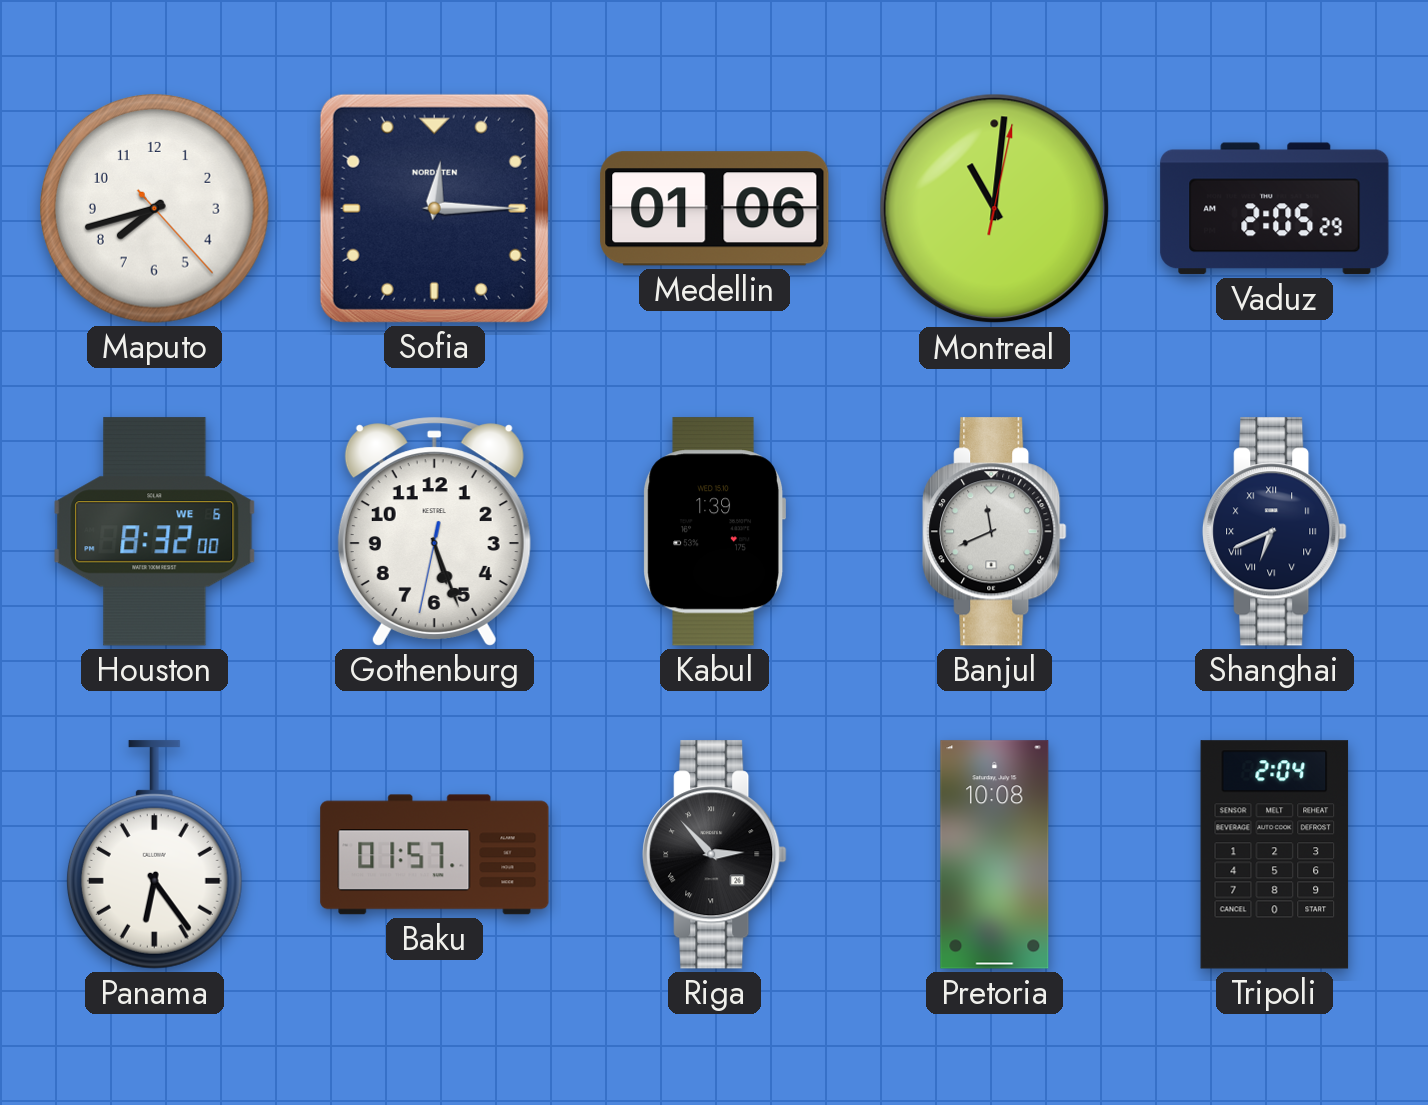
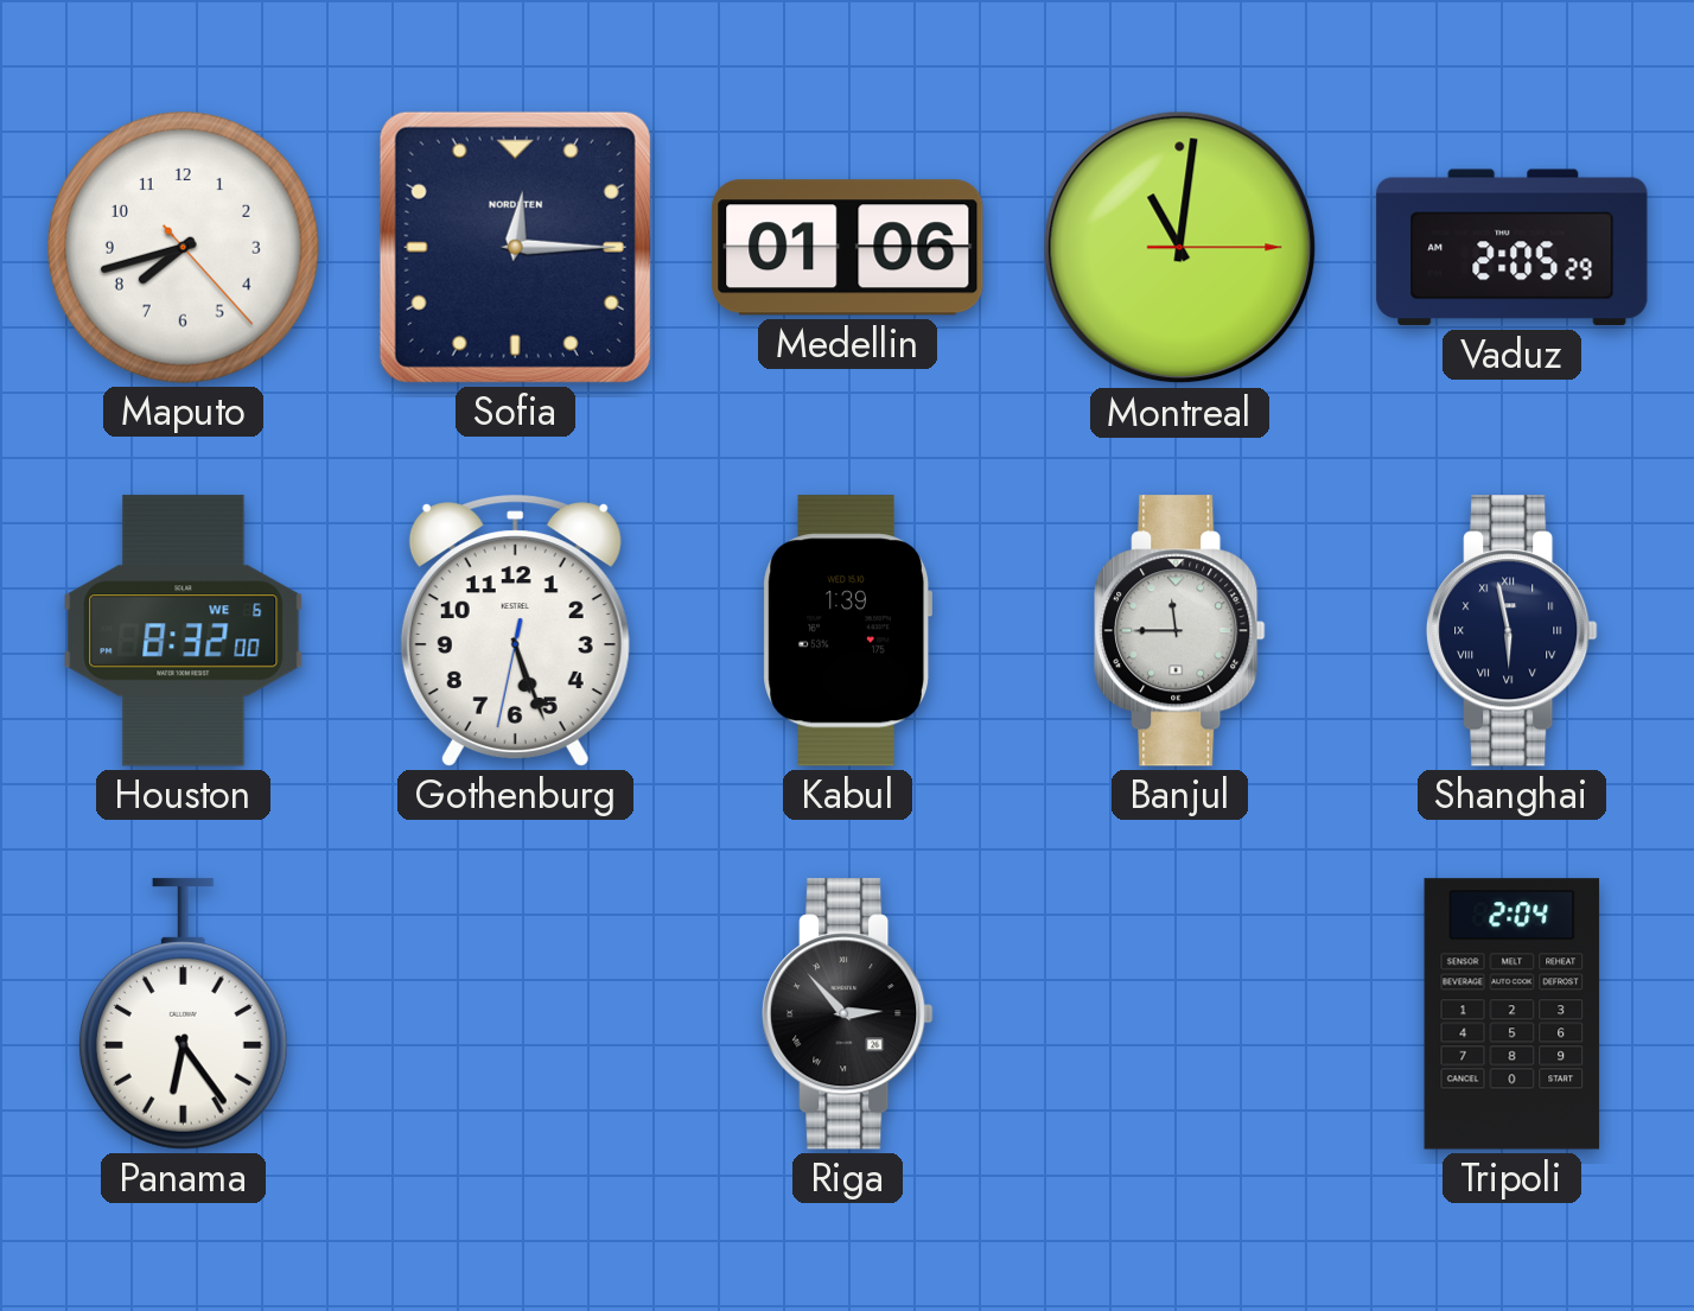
Montreal: 11:01:02 -> 11:01:15
Banjul: 11:41 -> 11:45
Shanghai: 6:41 -> 5:58
Baku: 01:57 -> none
Pretoria: 10:08 -> none
